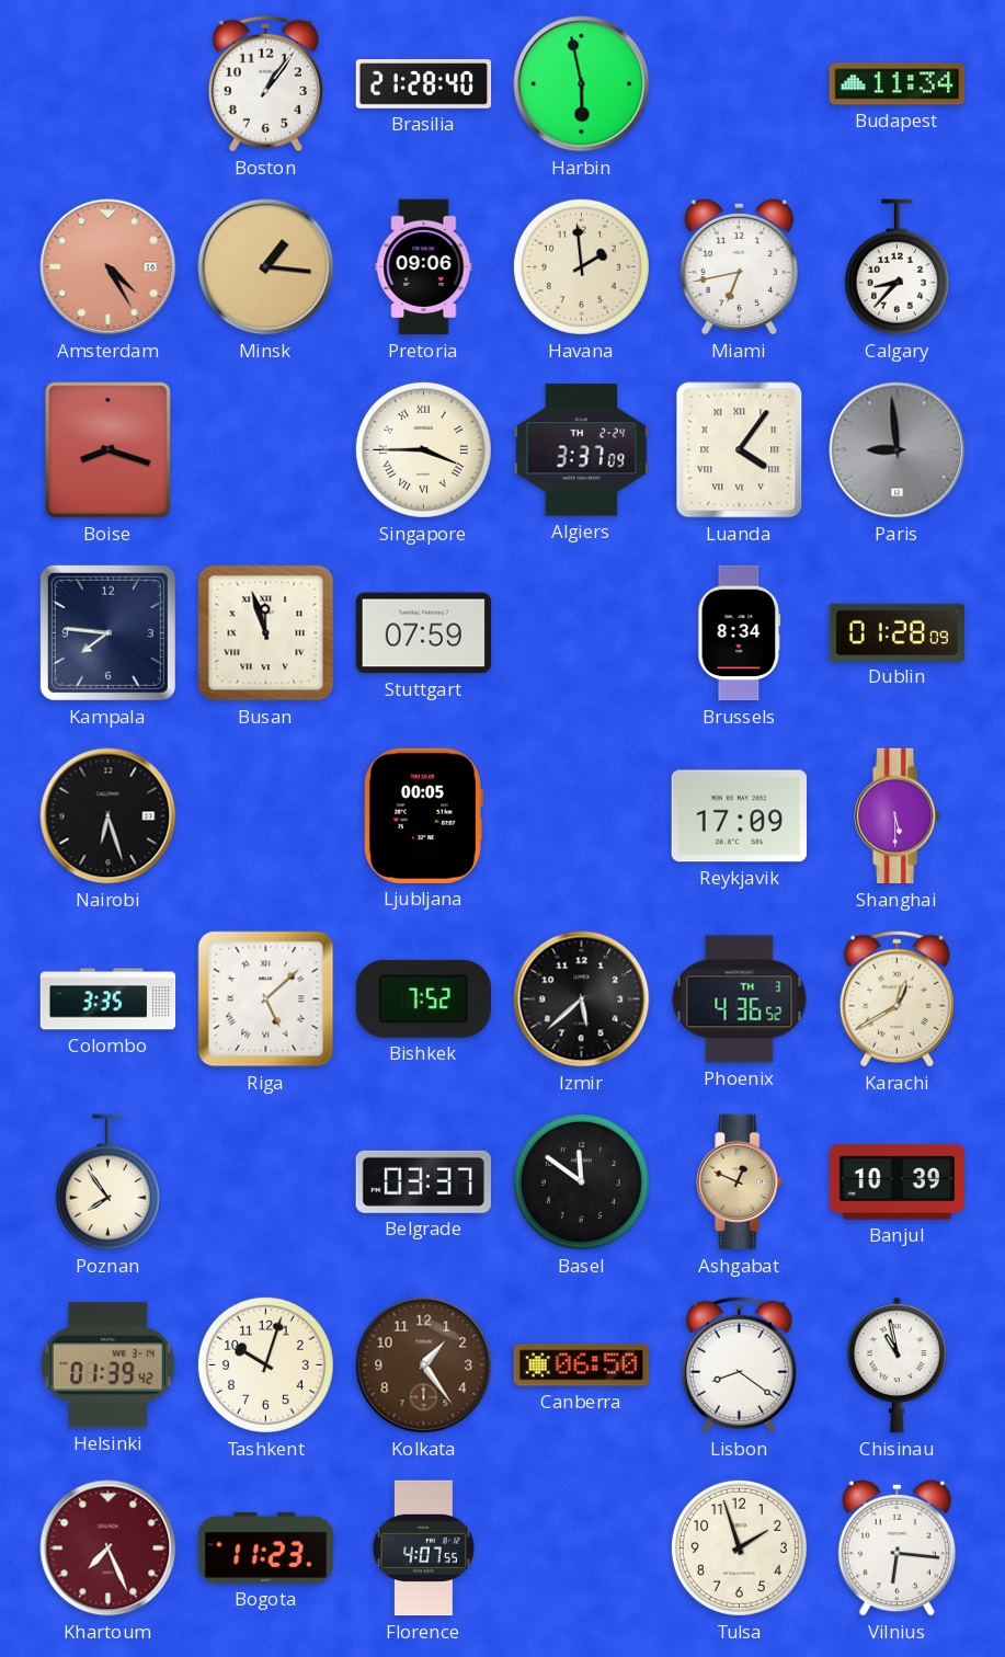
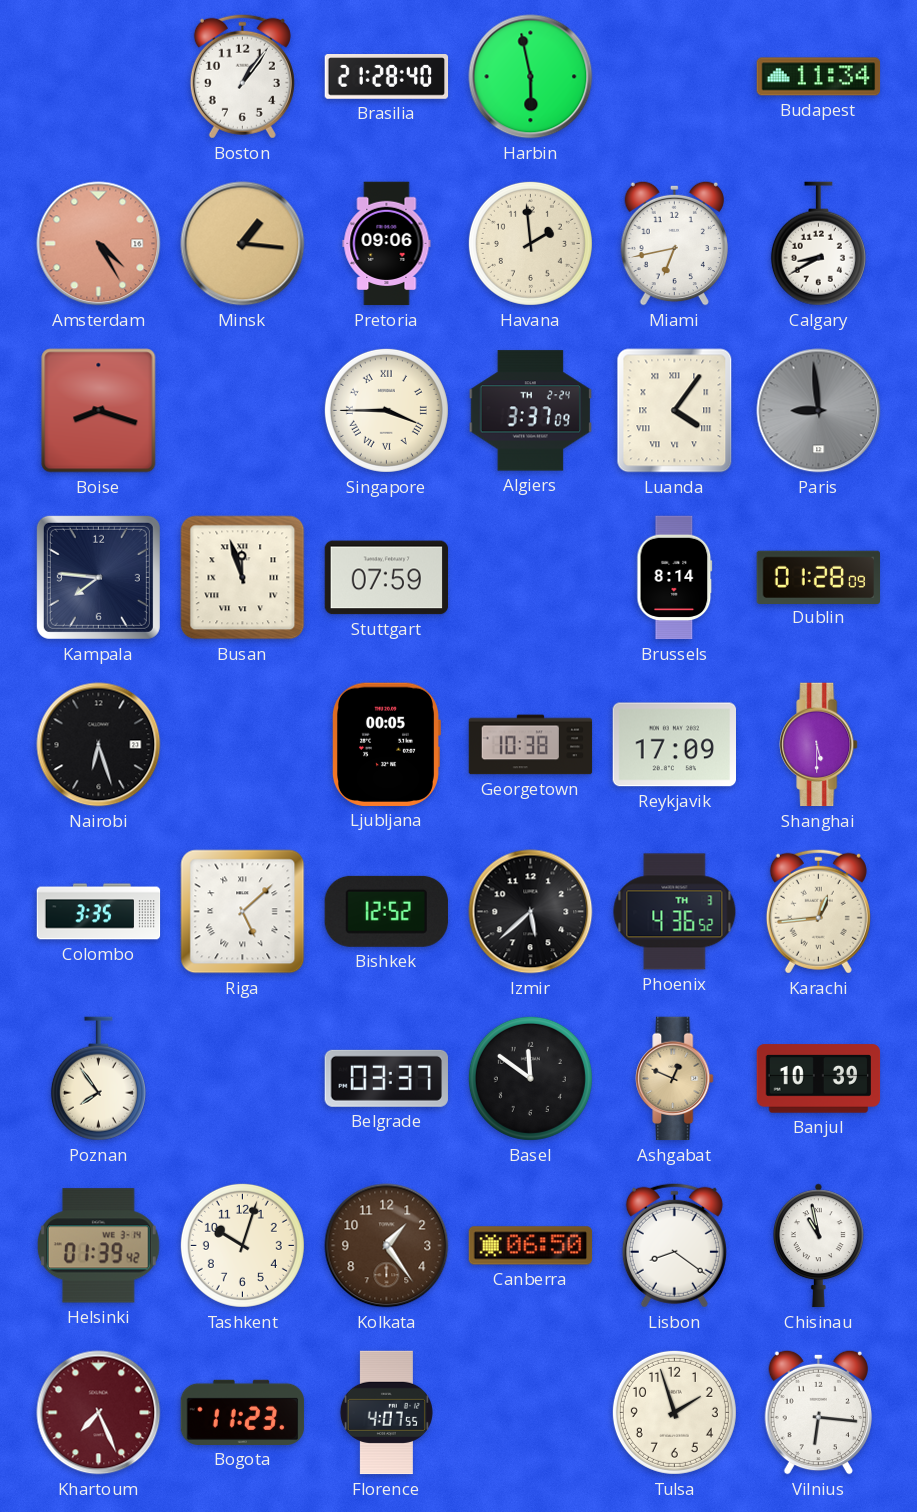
Calgary: 8:37 -> 8:40
Brussels: 8:34 -> 8:14
Georgetown: none -> 10:38
Bishkek: 7:52 -> 12:52
Karachi: 12:40 -> 12:44
